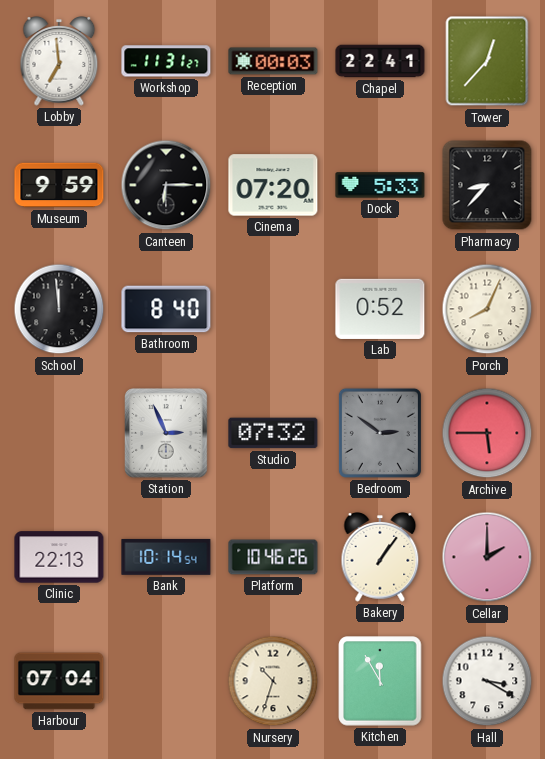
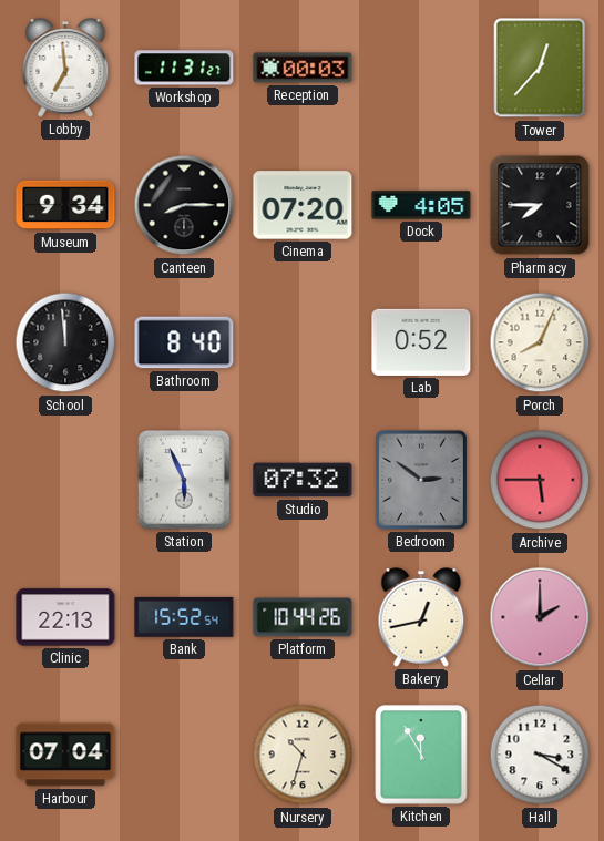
Chapel: 22:41 -> none
Museum: 9:59 -> 9:34
Canteen: 6:15 -> 8:15
Dock: 5:33 -> 4:05
Pharmacy: 8:37 -> 7:45
Station: 2:56 -> 5:56
Bank: 10:14 -> 15:52
Platform: 10:46 -> 10:44
Bakery: 1:06 -> 12:43
